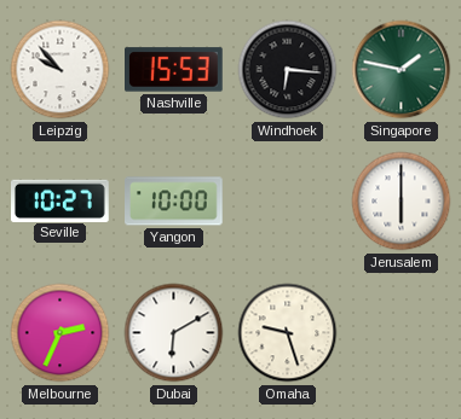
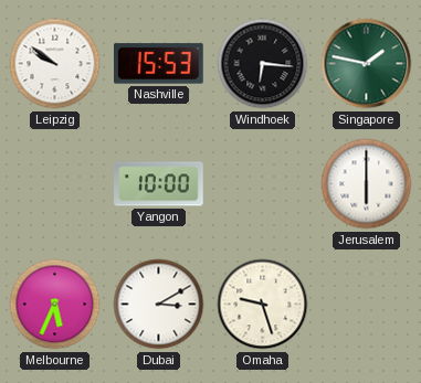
Leipzig: 9:53 -> 9:51
Seville: 10:27 -> none
Melbourne: 2:34 -> 5:34
Dubai: 6:10 -> 3:10
